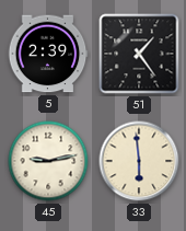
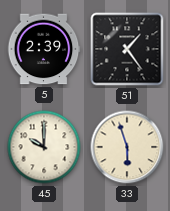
45: 9:13 -> 10:00
33: 5:59 -> 5:57
